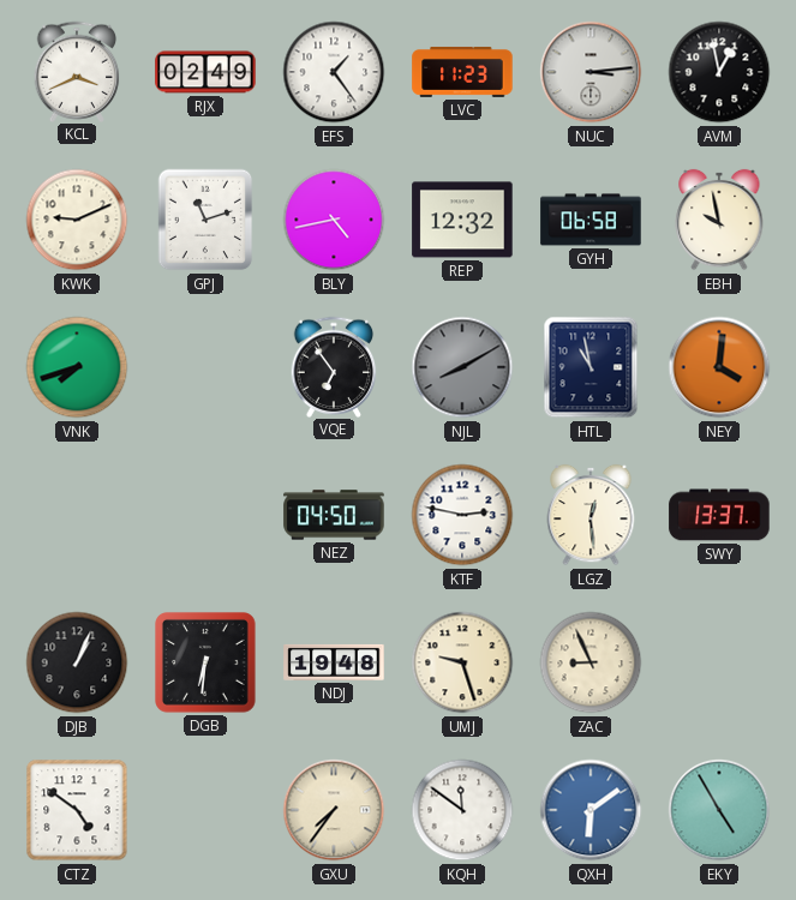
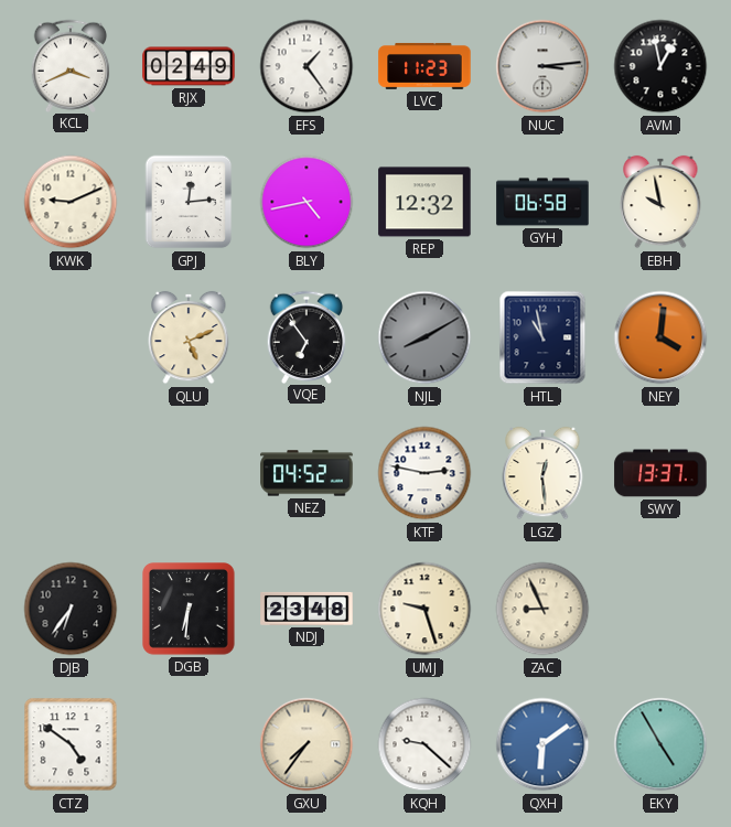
GPJ: 11:12 -> 12:14
VNK: 7:42 -> none
QLU: none -> 5:11
NEZ: 04:50 -> 04:52
DJB: 1:04 -> 6:36
NDJ: 19:48 -> 23:48
KQH: 11:51 -> 9:22
